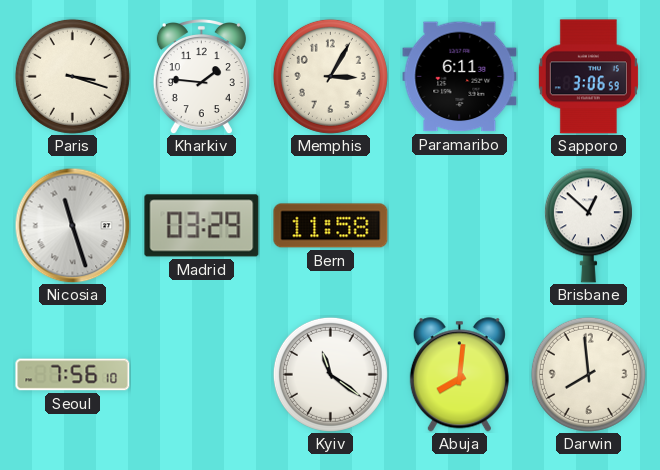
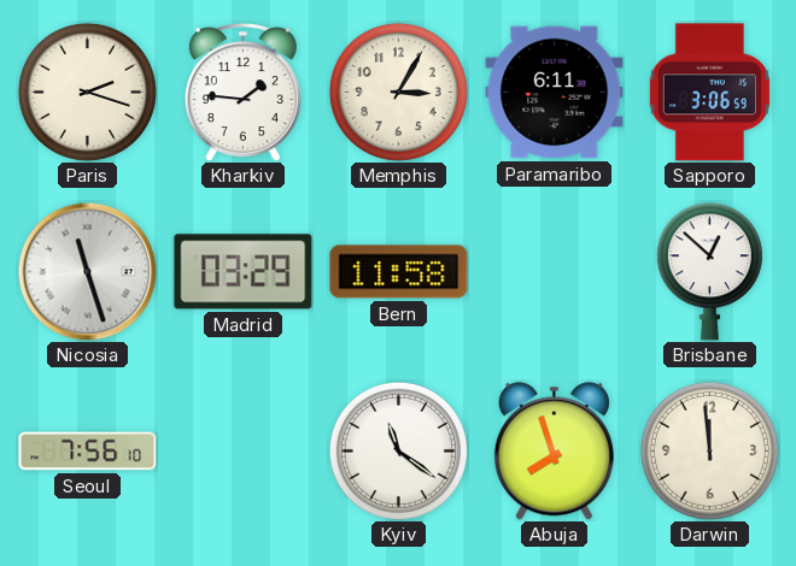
Paris: 3:18 -> 2:18
Abuja: 8:01 -> 7:57
Darwin: 7:59 -> 11:59
